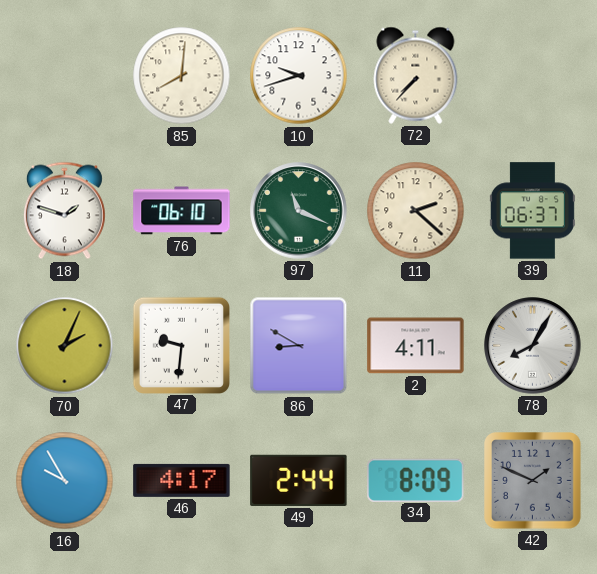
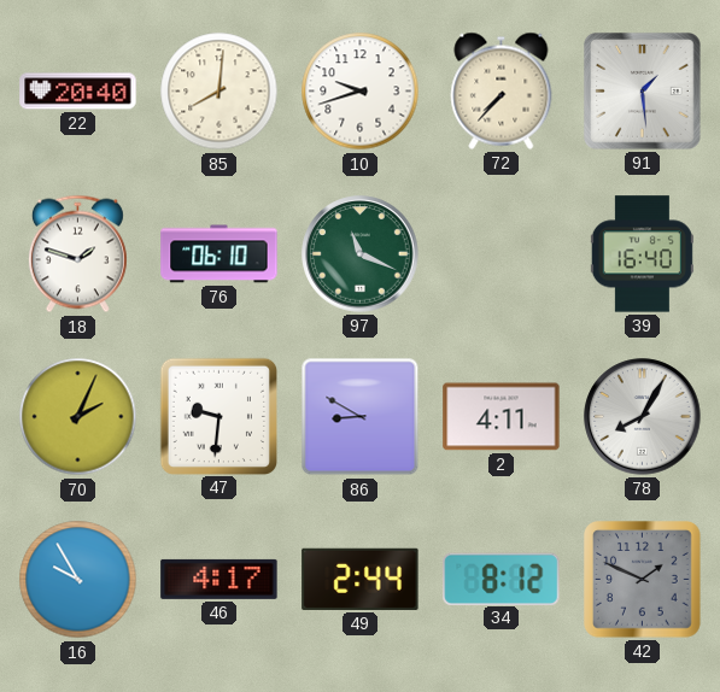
22: none -> 20:40
91: none -> 1:29
11: 2:22 -> none
39: 06:37 -> 16:40
34: 8:09 -> 8:12
